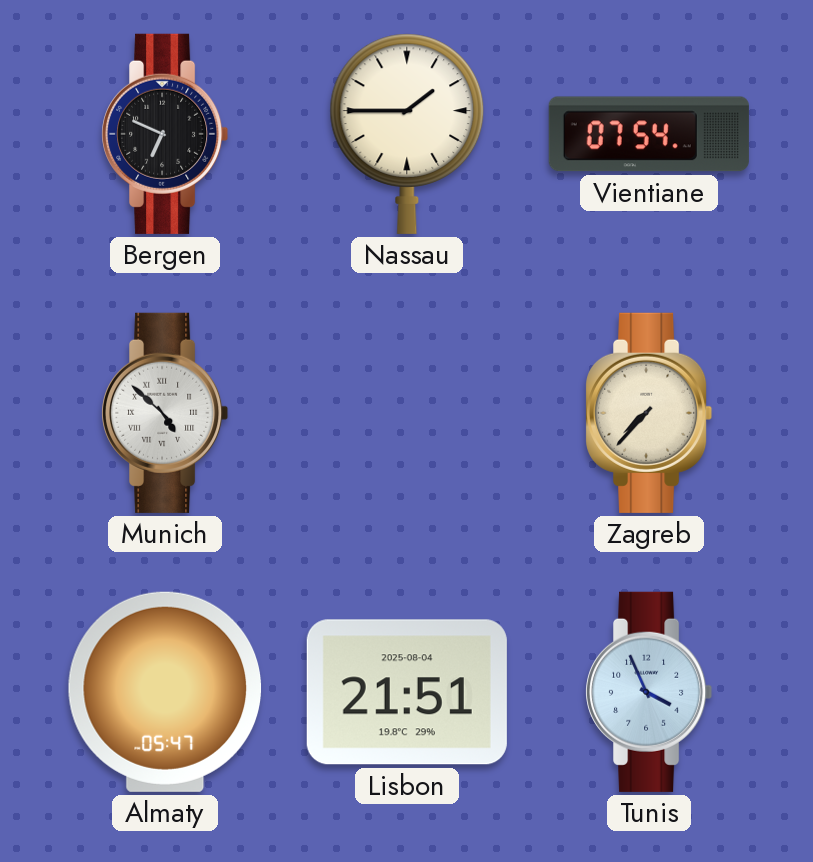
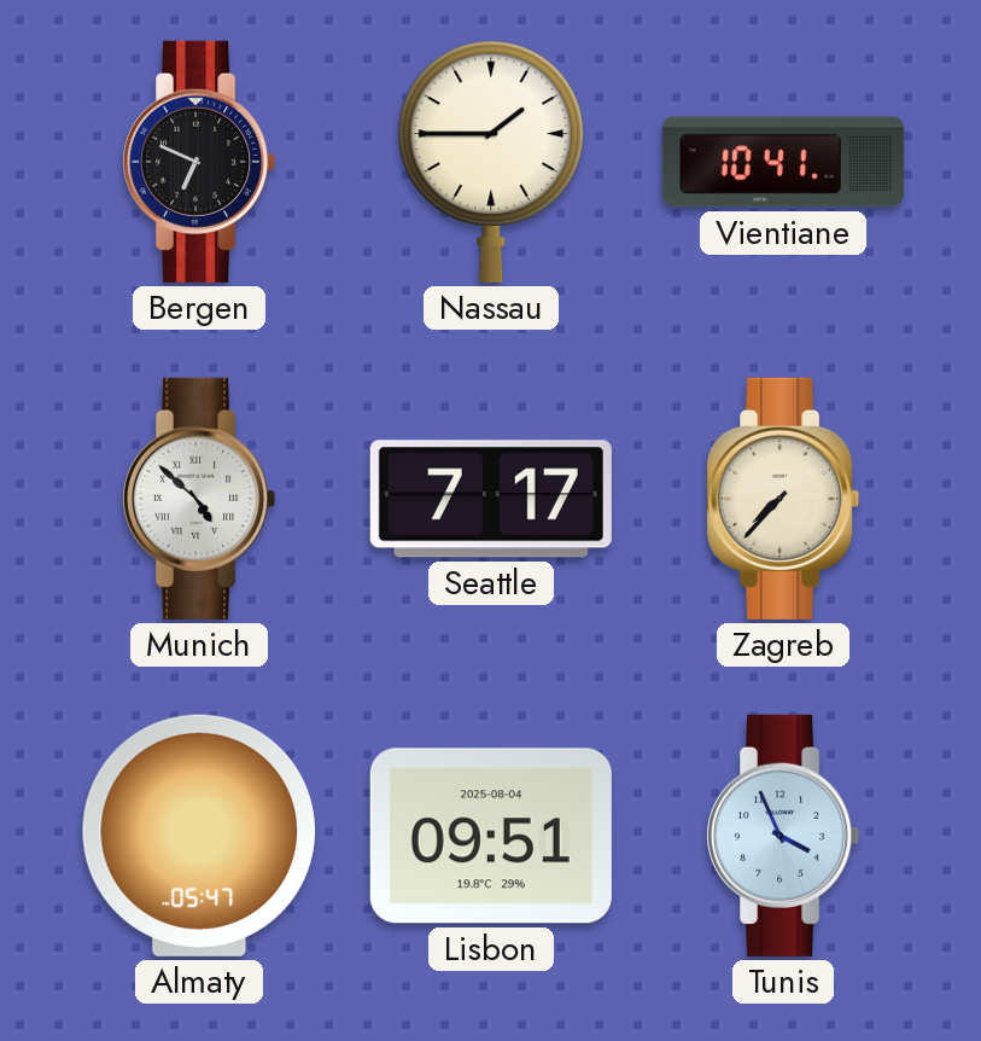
Vientiane: 07:54 -> 10:41
Seattle: none -> 7:17
Lisbon: 21:51 -> 09:51
